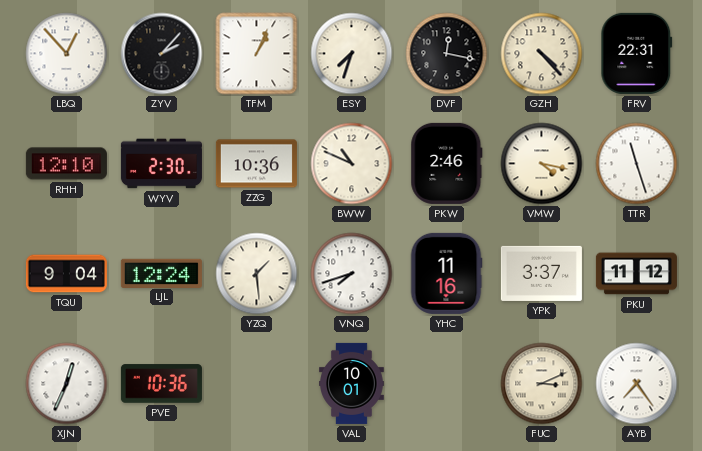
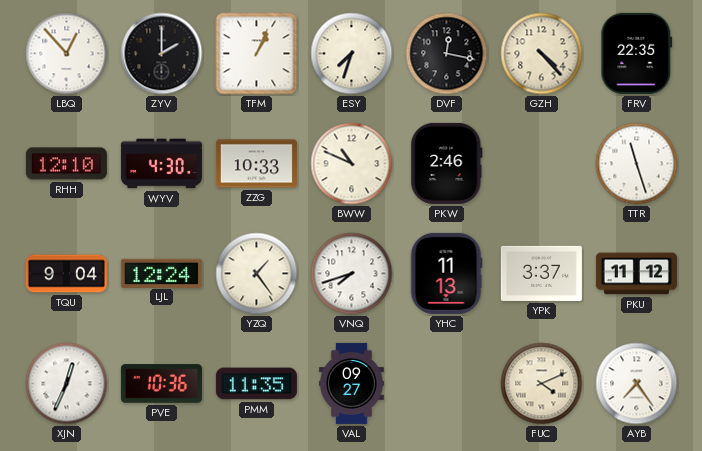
ZYV: 2:07 -> 2:00
FRV: 22:31 -> 22:35
WYV: 2:30 -> 4:30
ZZG: 10:36 -> 10:33
VMW: 4:17 -> none
YZQ: 1:29 -> 1:24
YHC: 11:16 -> 11:13
PMM: none -> 11:35
VAL: 10:01 -> 09:27
FUC: 3:11 -> 4:11
